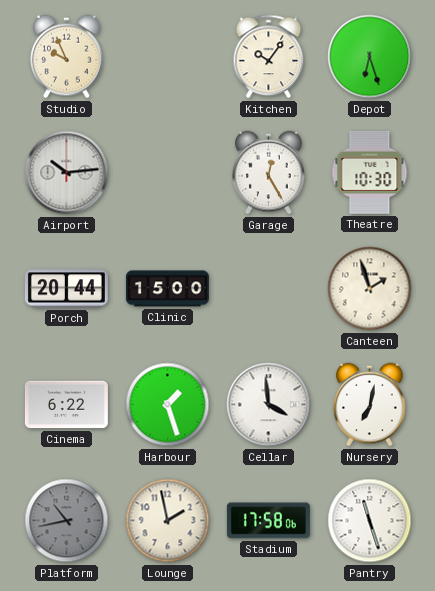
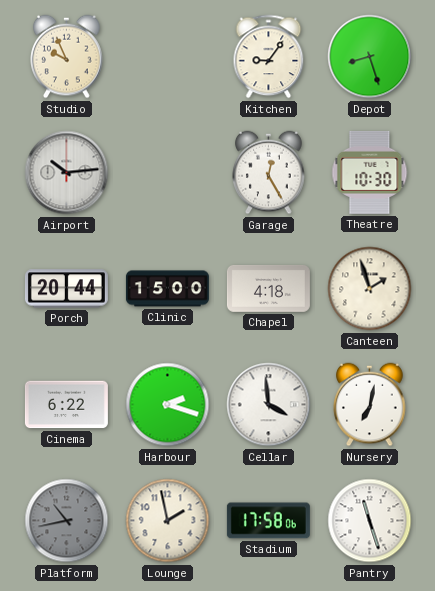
Kitchen: 10:06 -> 9:06
Depot: 6:27 -> 8:27
Chapel: none -> 4:18
Harbour: 1:27 -> 2:18
